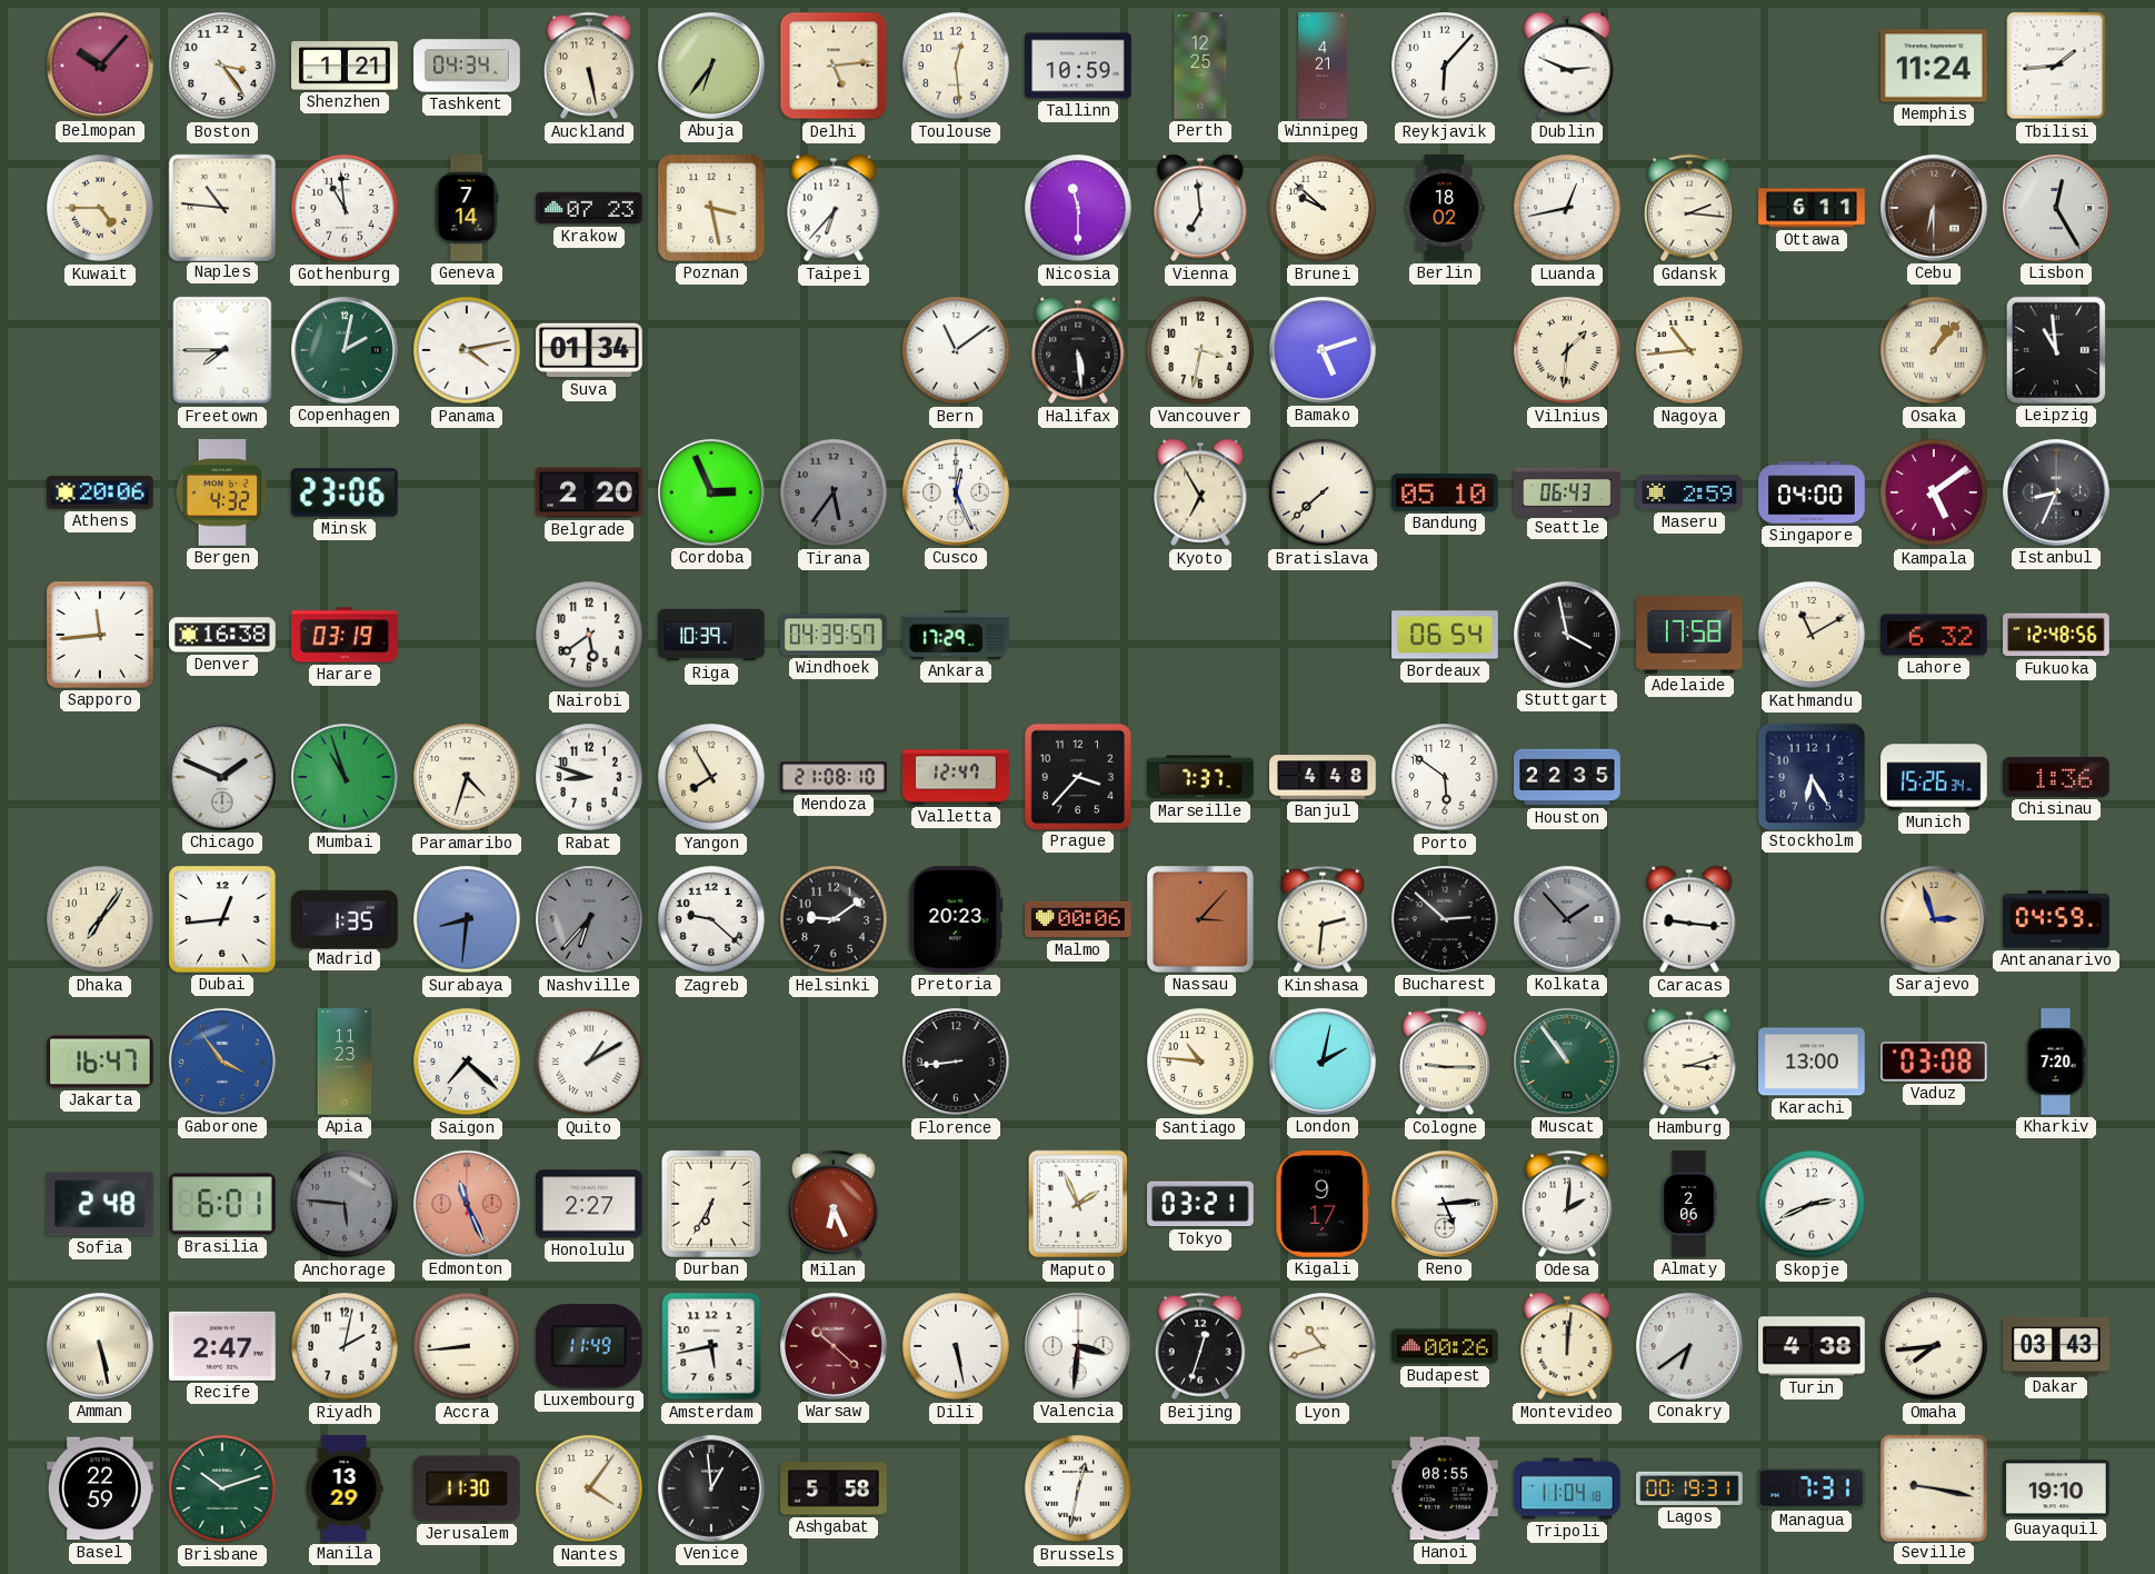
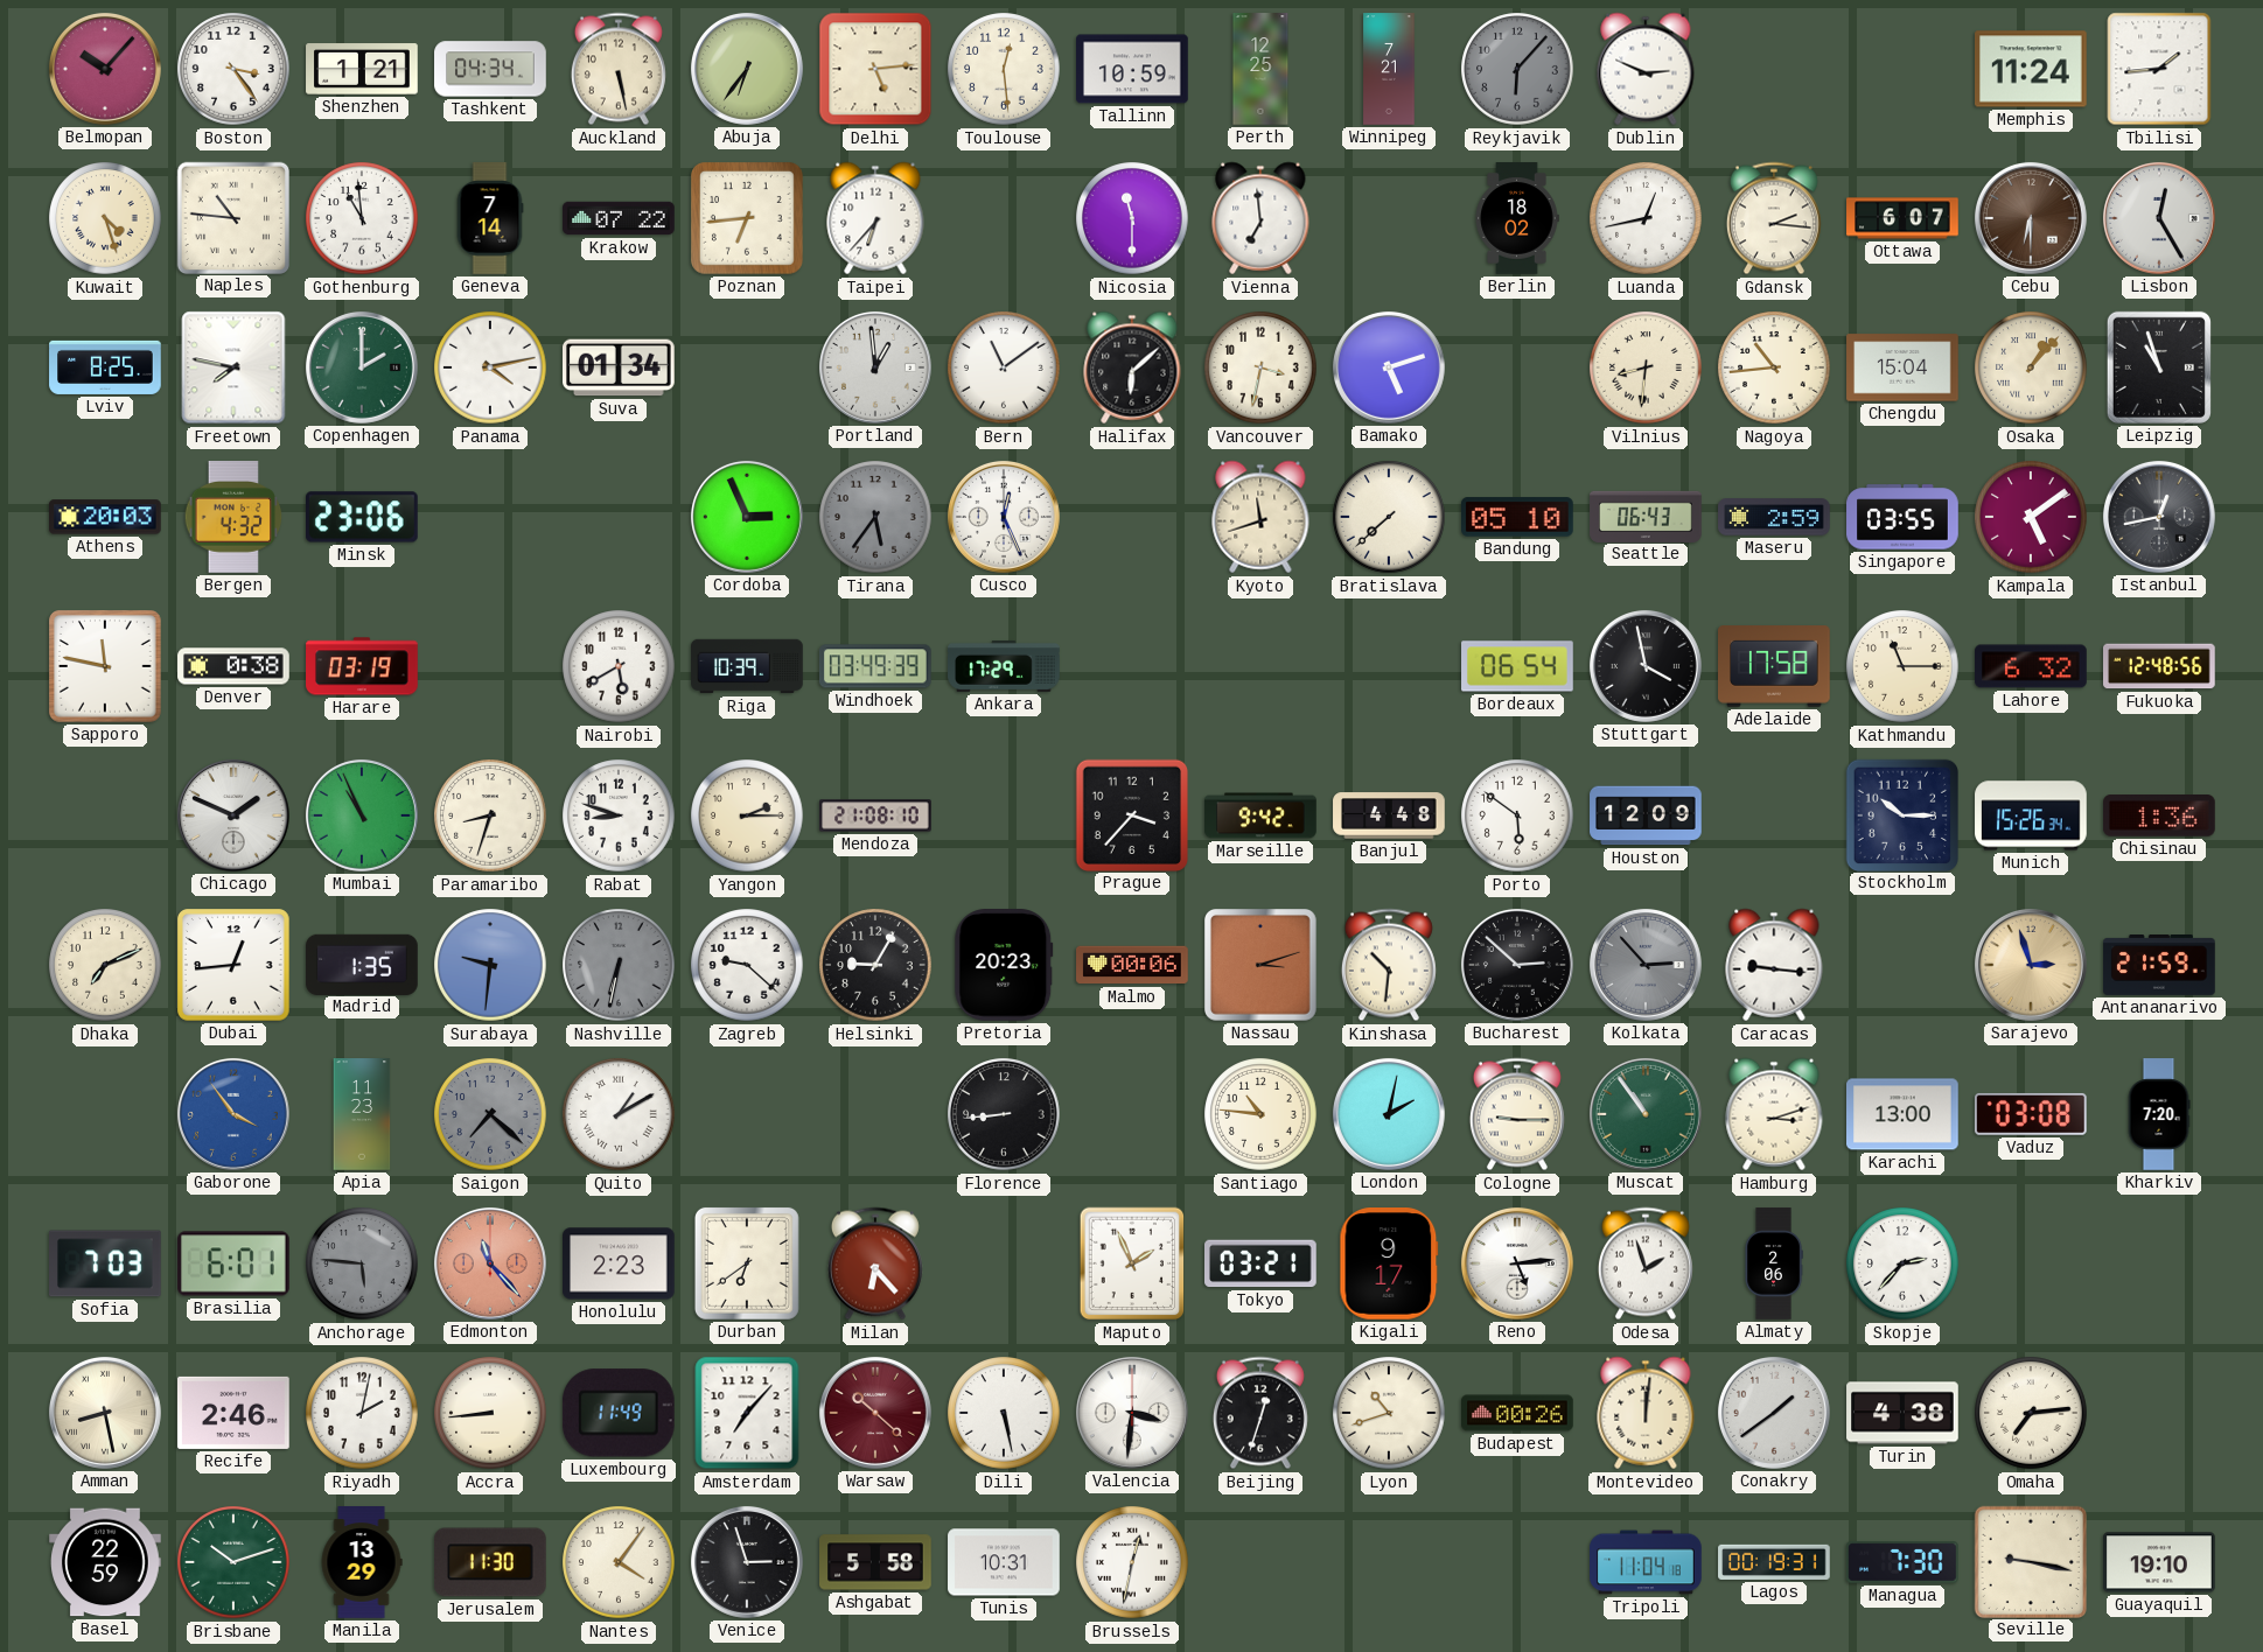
Winnipeg: 4:21 -> 7:21
Reykjavik dial: white -> grey
Kuwait: 4:45 -> 4:27
Krakow: 07:23 -> 07:22
Poznan: 3:28 -> 6:44
Brunei: 9:52 -> none
Ottawa: 6:11 -> 6:07
Lviv: none -> 8:25
Freetown: 7:45 -> 7:47
Copenhagen: 2:02 -> 2:00
Portland: none -> 12:59
Halifax: 5:29 -> 6:08
Vilnius: 1:31 -> 8:31
Chengdu: none -> 15:04
Leipzig: 10:59 -> 10:57
Athens: 20:06 -> 20:03
Belgrade: 2:20 -> none
Kyoto: 6:55 -> 11:42
Singapore: 04:00 -> 03:55
Istanbul: 8:34 -> 12:43
Sapporo: 11:44 -> 11:47
Denver: 16:38 -> 0:38
Nairobi: 5:39 -> 5:40
Windhoek: 04:39 -> 03:49
Kathmandu: 11:10 -> 11:15
Mumbai: 10:57 -> 10:56
Paramaribo: 4:33 -> 8:33
Yangon: 7:55 -> 2:15
Valletta: 12:47 -> none
Marseille: 7:37 -> 9:42
Houston: 22:35 -> 12:09
Stockholm: 6:25 -> 10:15
Dhaka: 7:06 -> 7:11
Surabaya: 8:31 -> 9:31
Nashville: 6:37 -> 6:32
Helsinki: 9:09 -> 9:05
Nassau: 3:07 -> 3:12
Kinshasa: 2:31 -> 10:31
Kolkata: 1:53 -> 2:53
Antananarivo: 04:59 -> 21:59
Jakarta: 16:47 -> none
Saigon dial: white -> grey
Sofia: 2:48 -> 7:03
Edmonton: 11:26 -> 11:23
Honolulu: 2:27 -> 2:23
Durban: 6:35 -> 6:39
Milan: 6:26 -> 6:23
Odesa: 2:01 -> 1:57
Skopje: 2:41 -> 2:37
Amman: 5:28 -> 8:28
Recife: 2:47 -> 2:46
Amsterdam: 5:43 -> 7:07
Conakry: 6:39 -> 1:39
Omaha: 7:44 -> 7:14
Dakar: 03:43 -> none
Venice: 12:59 -> 2:57
Tunis: none -> 10:31
Hanoi: 08:55 -> none
Managua: 7:31 -> 7:30
